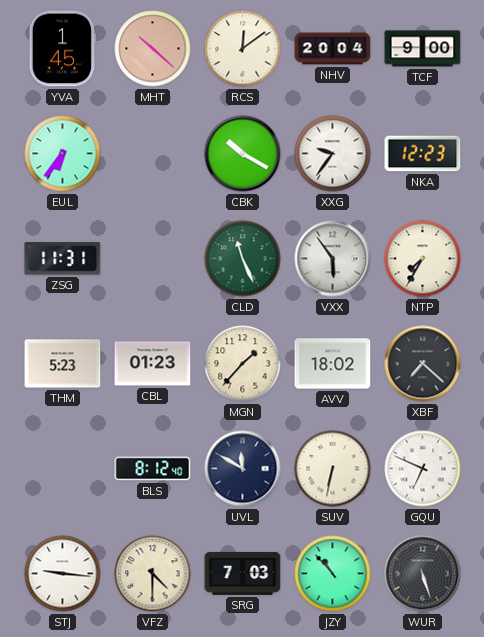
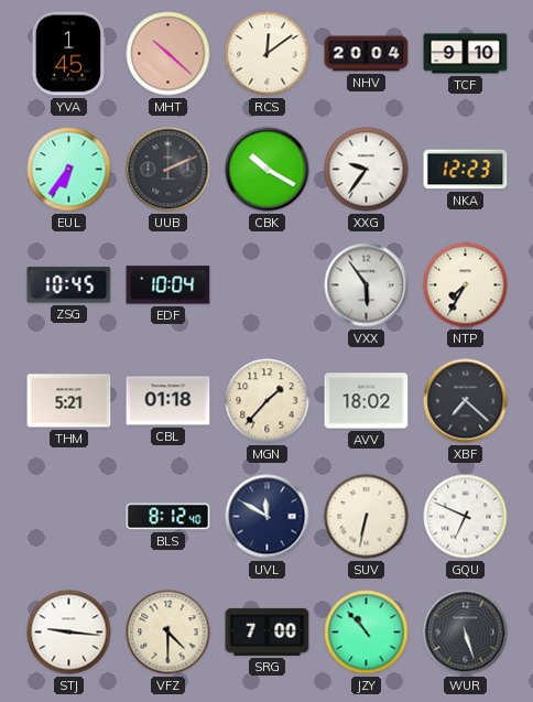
TCF: 9:00 -> 9:10
UUB: none -> 2:11
ZSG: 11:31 -> 10:45
EDF: none -> 10:04
CLD: 11:26 -> none
THM: 5:23 -> 5:21
CBL: 01:23 -> 01:18
SRG: 7:03 -> 7:00
